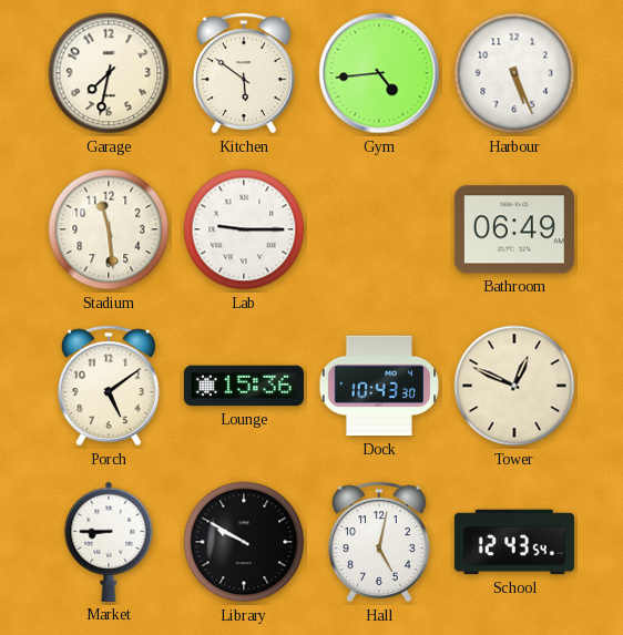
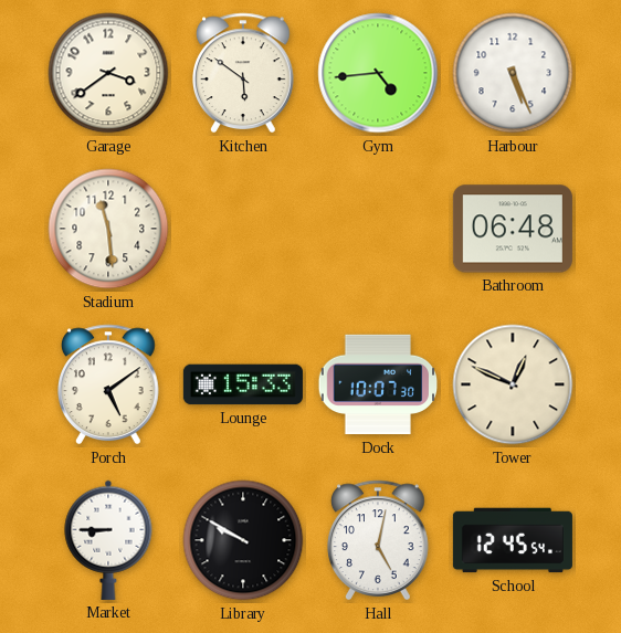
Garage: 7:32 -> 3:39
Lab: 9:15 -> none
Bathroom: 06:49 -> 06:48
Lounge: 15:36 -> 15:33
Dock: 10:43 -> 10:07
School: 12:43 -> 12:45
